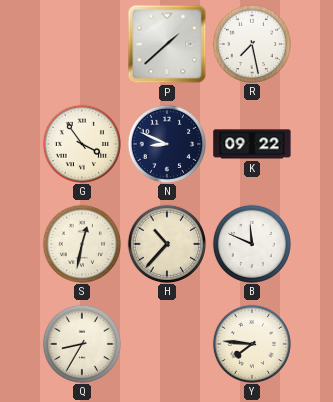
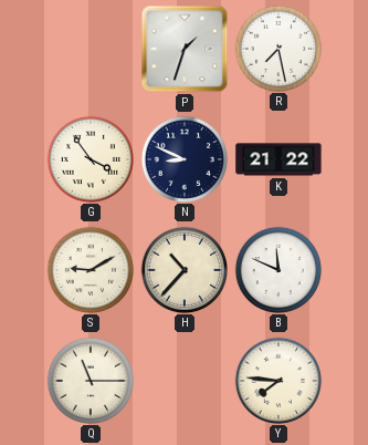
P: 1:38 -> 1:33
K: 09:22 -> 21:22
S: 12:32 -> 9:10
Q: 8:35 -> 11:15
